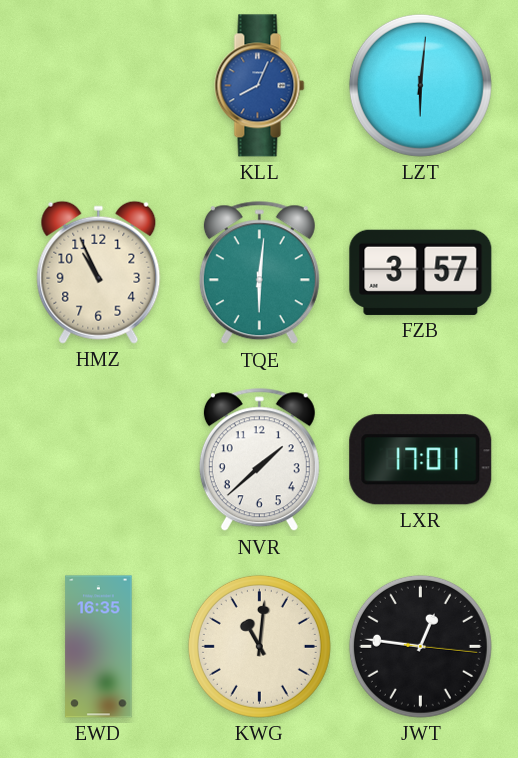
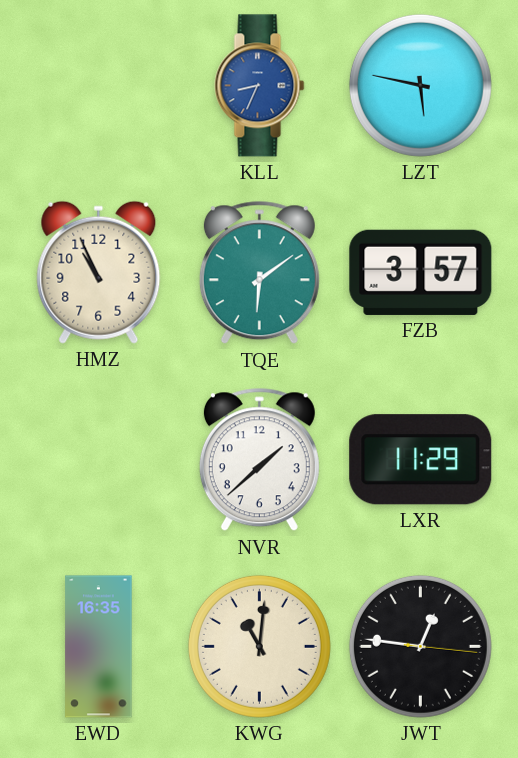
KLL: 8:04 -> 8:34
LZT: 6:01 -> 5:47
TQE: 6:01 -> 6:09
LXR: 17:01 -> 11:29
